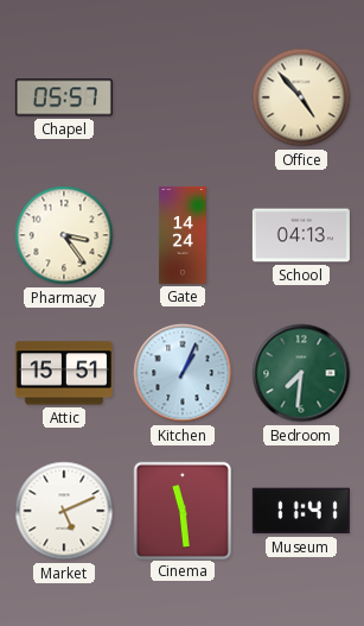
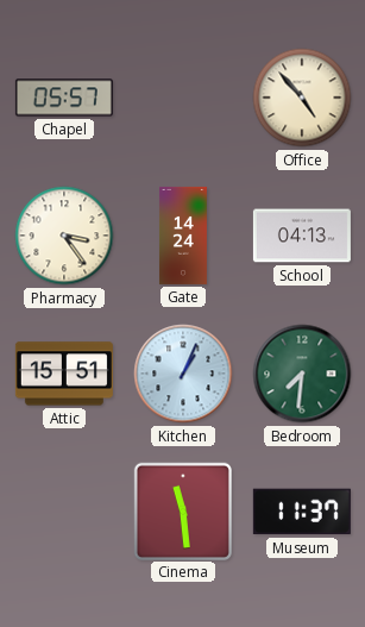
Market: 5:11 -> none
Museum: 11:41 -> 11:37
